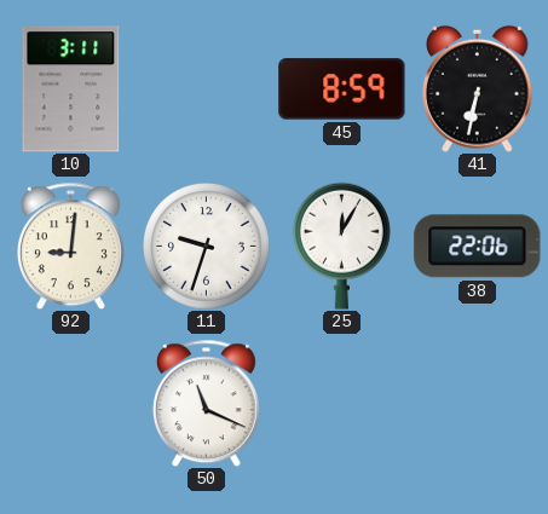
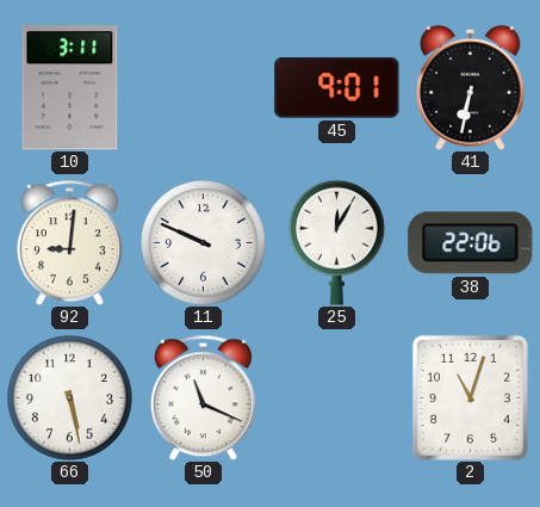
45: 8:59 -> 9:01
11: 9:33 -> 9:49
66: none -> 5:28
2: none -> 11:03
